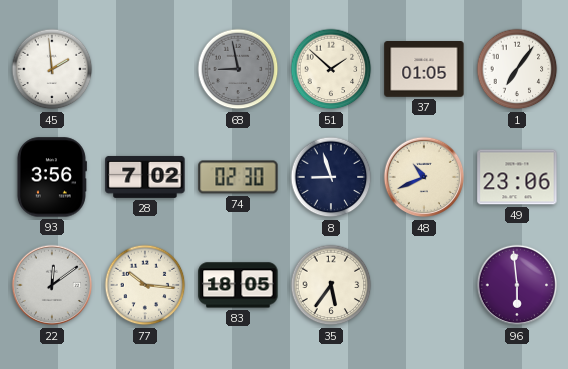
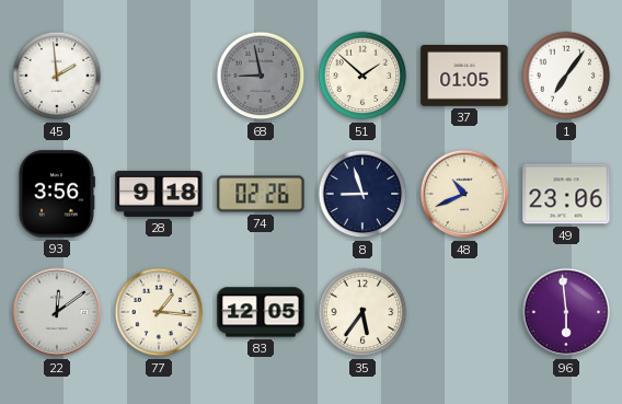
28: 7:02 -> 9:18
74: 02:30 -> 02:26
77: 10:16 -> 1:16
83: 18:05 -> 12:05
